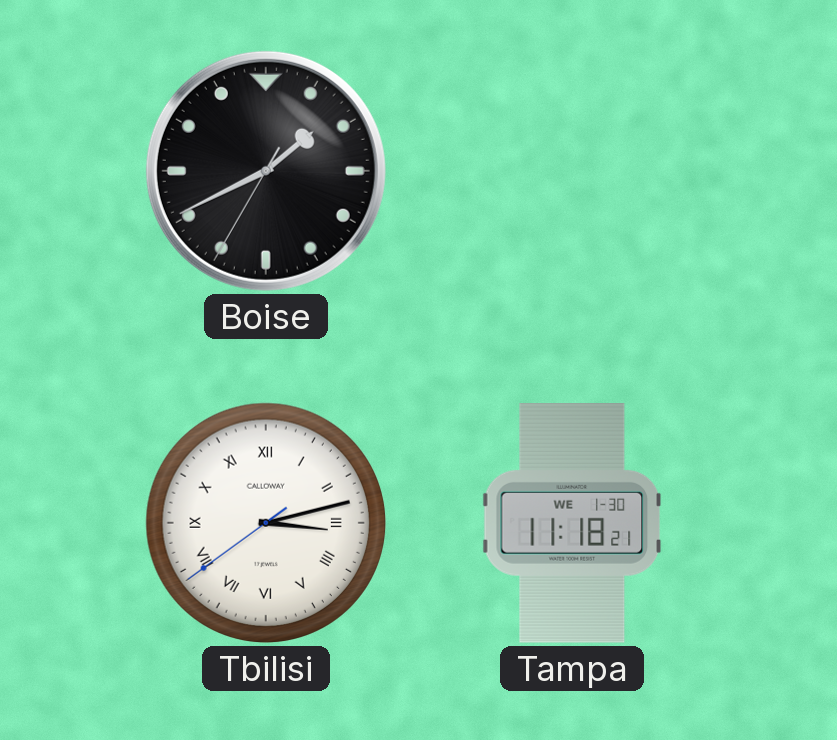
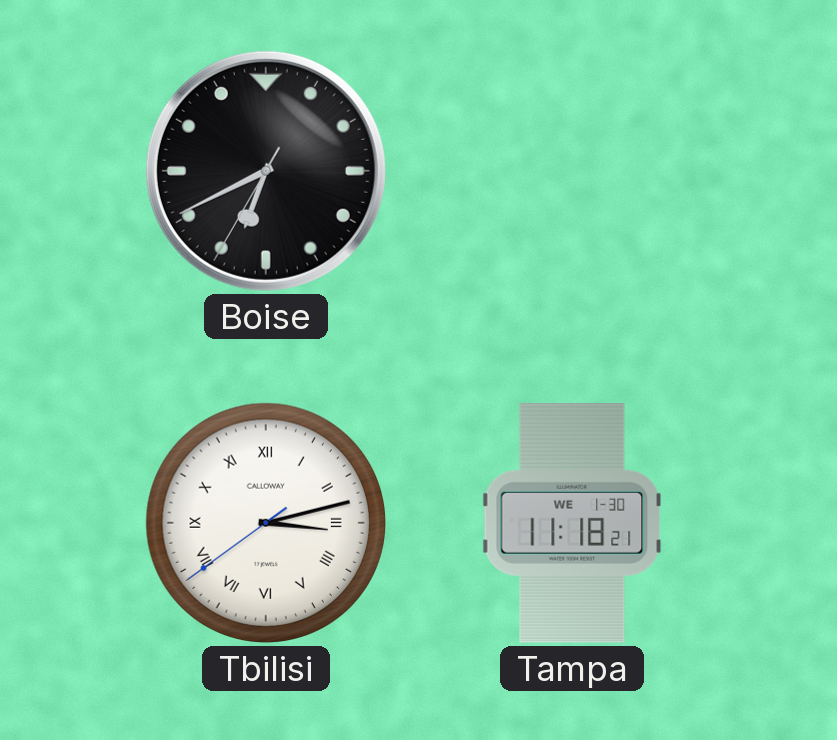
Boise: 1:40 -> 6:40
